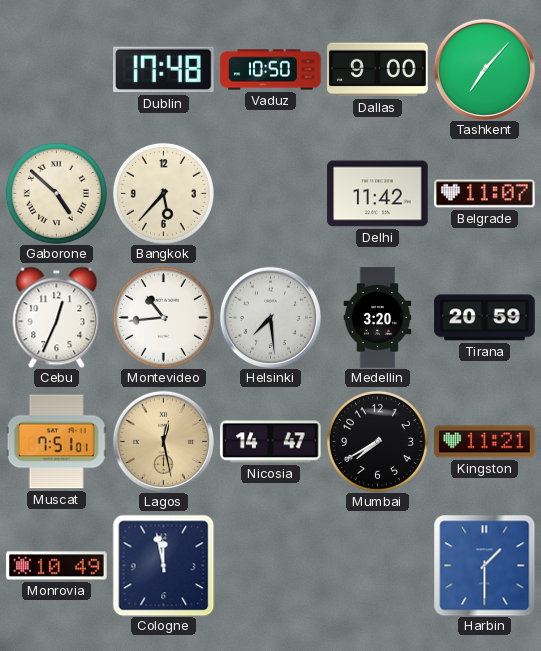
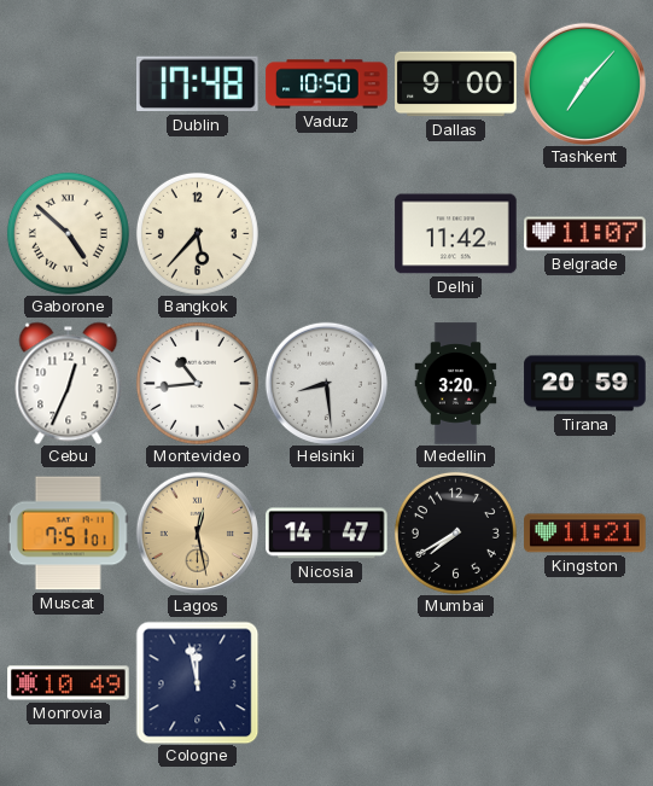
Helsinki: 7:29 -> 8:29
Harbin: 1:30 -> none
